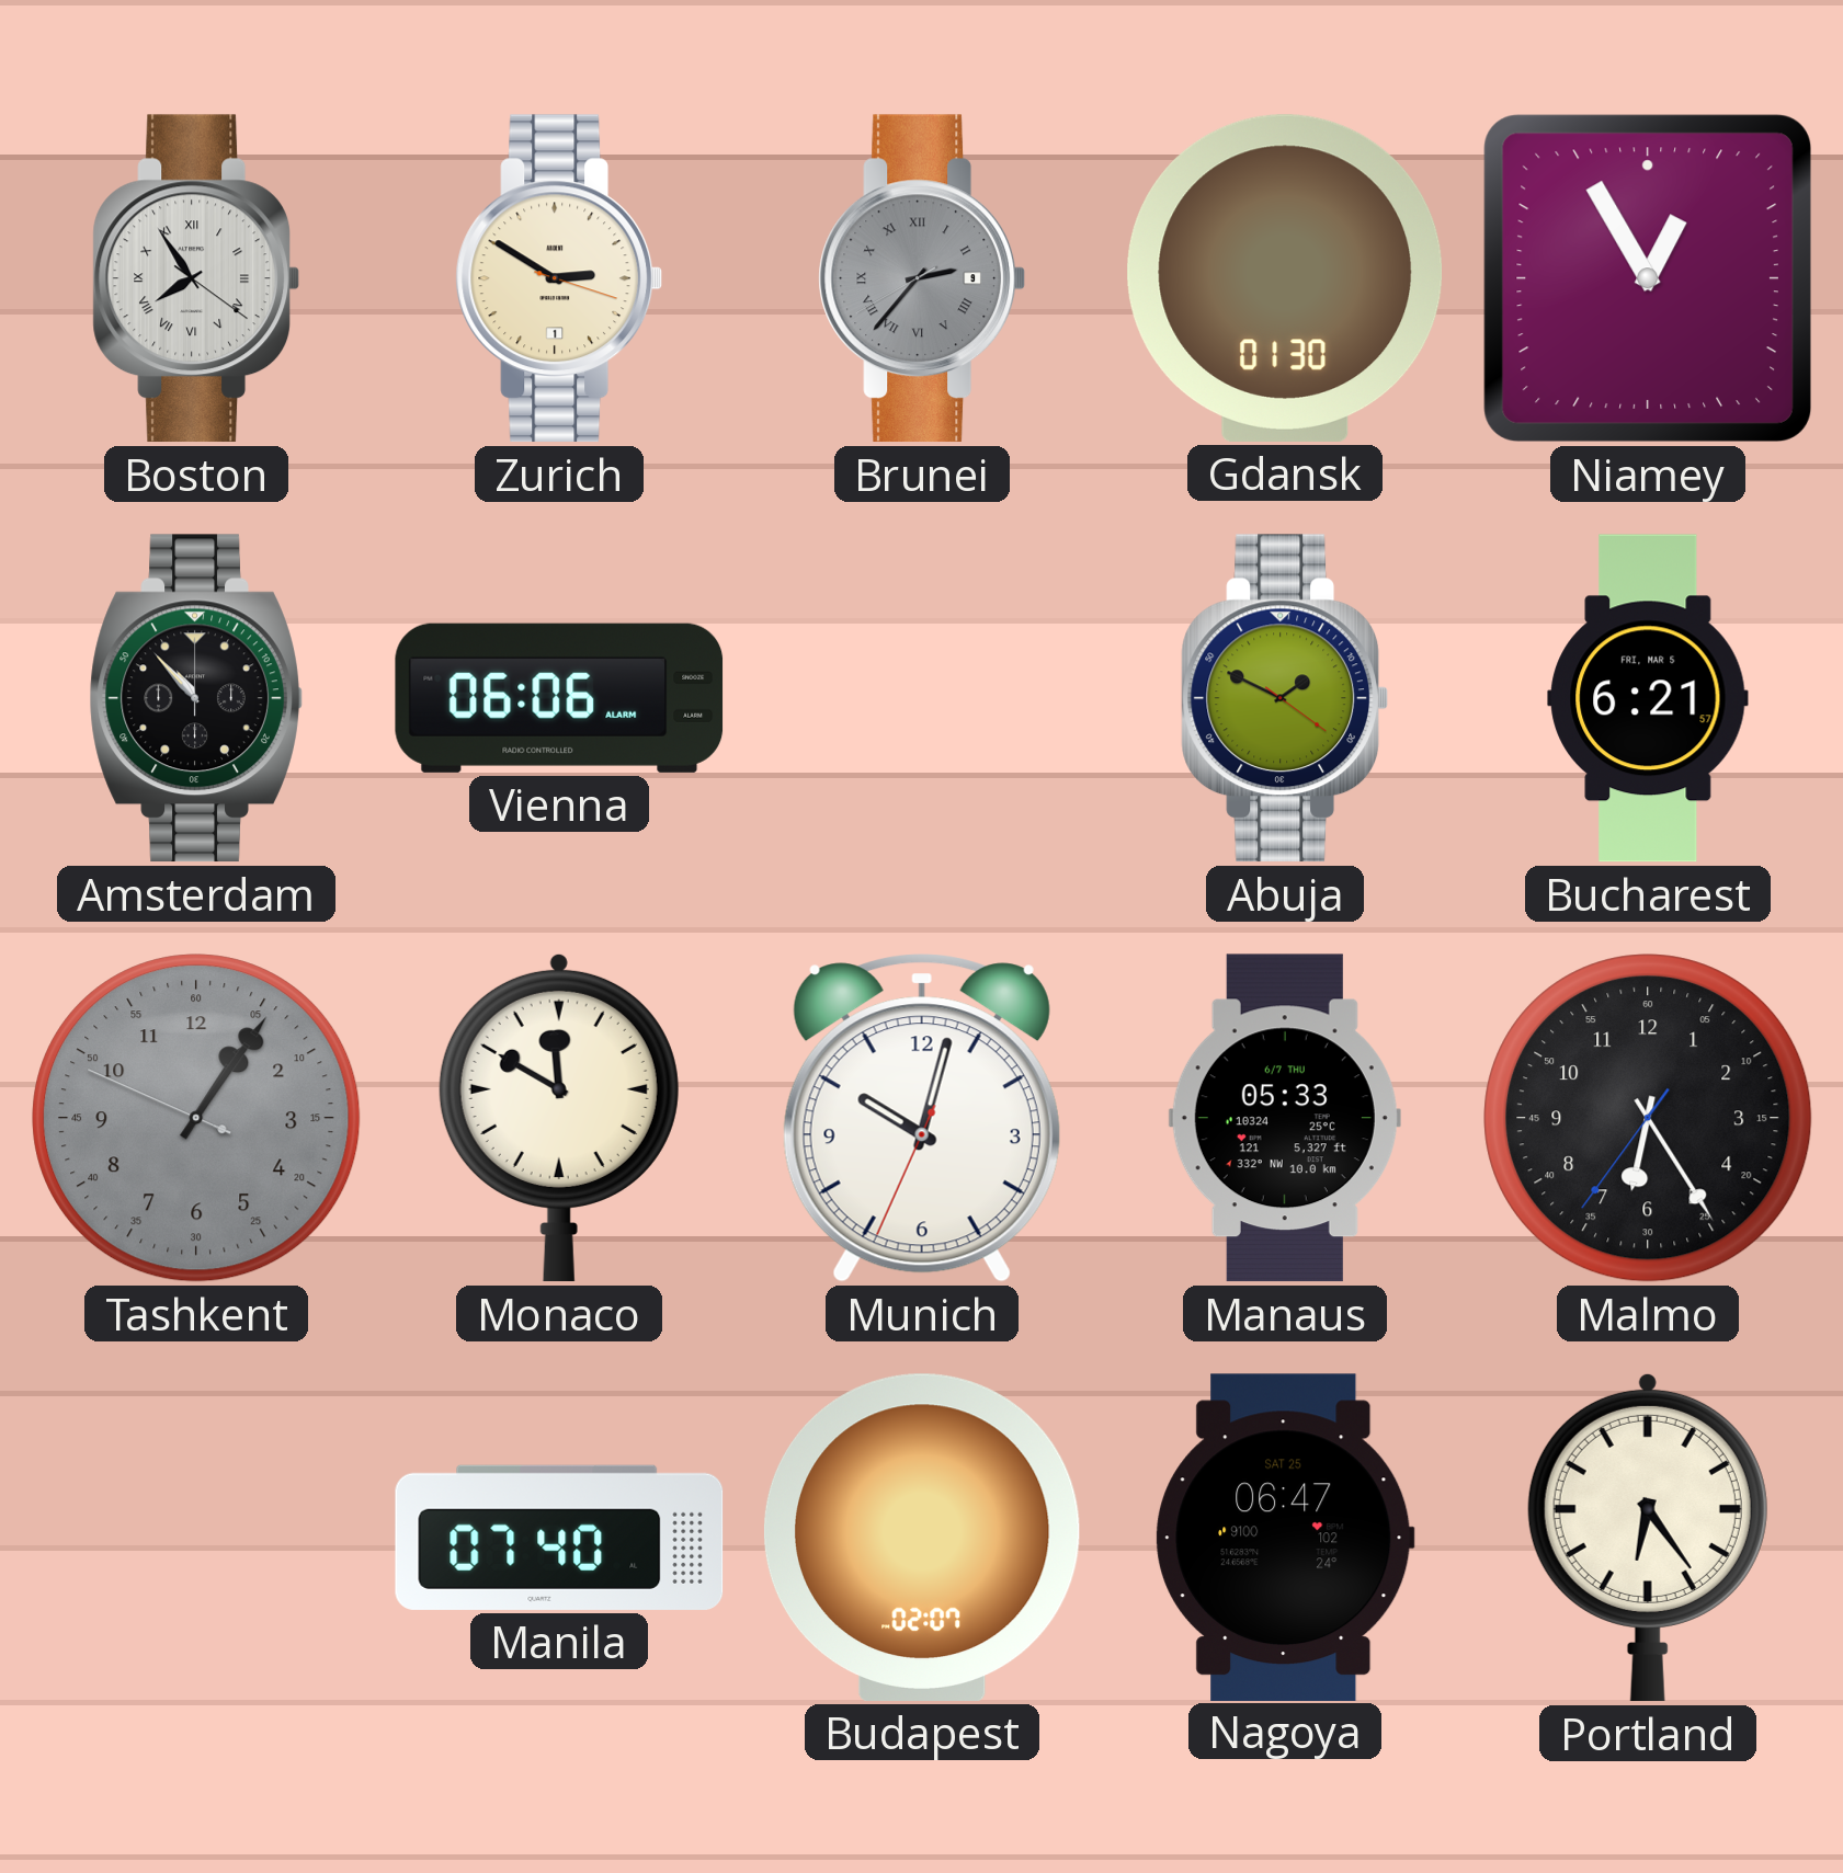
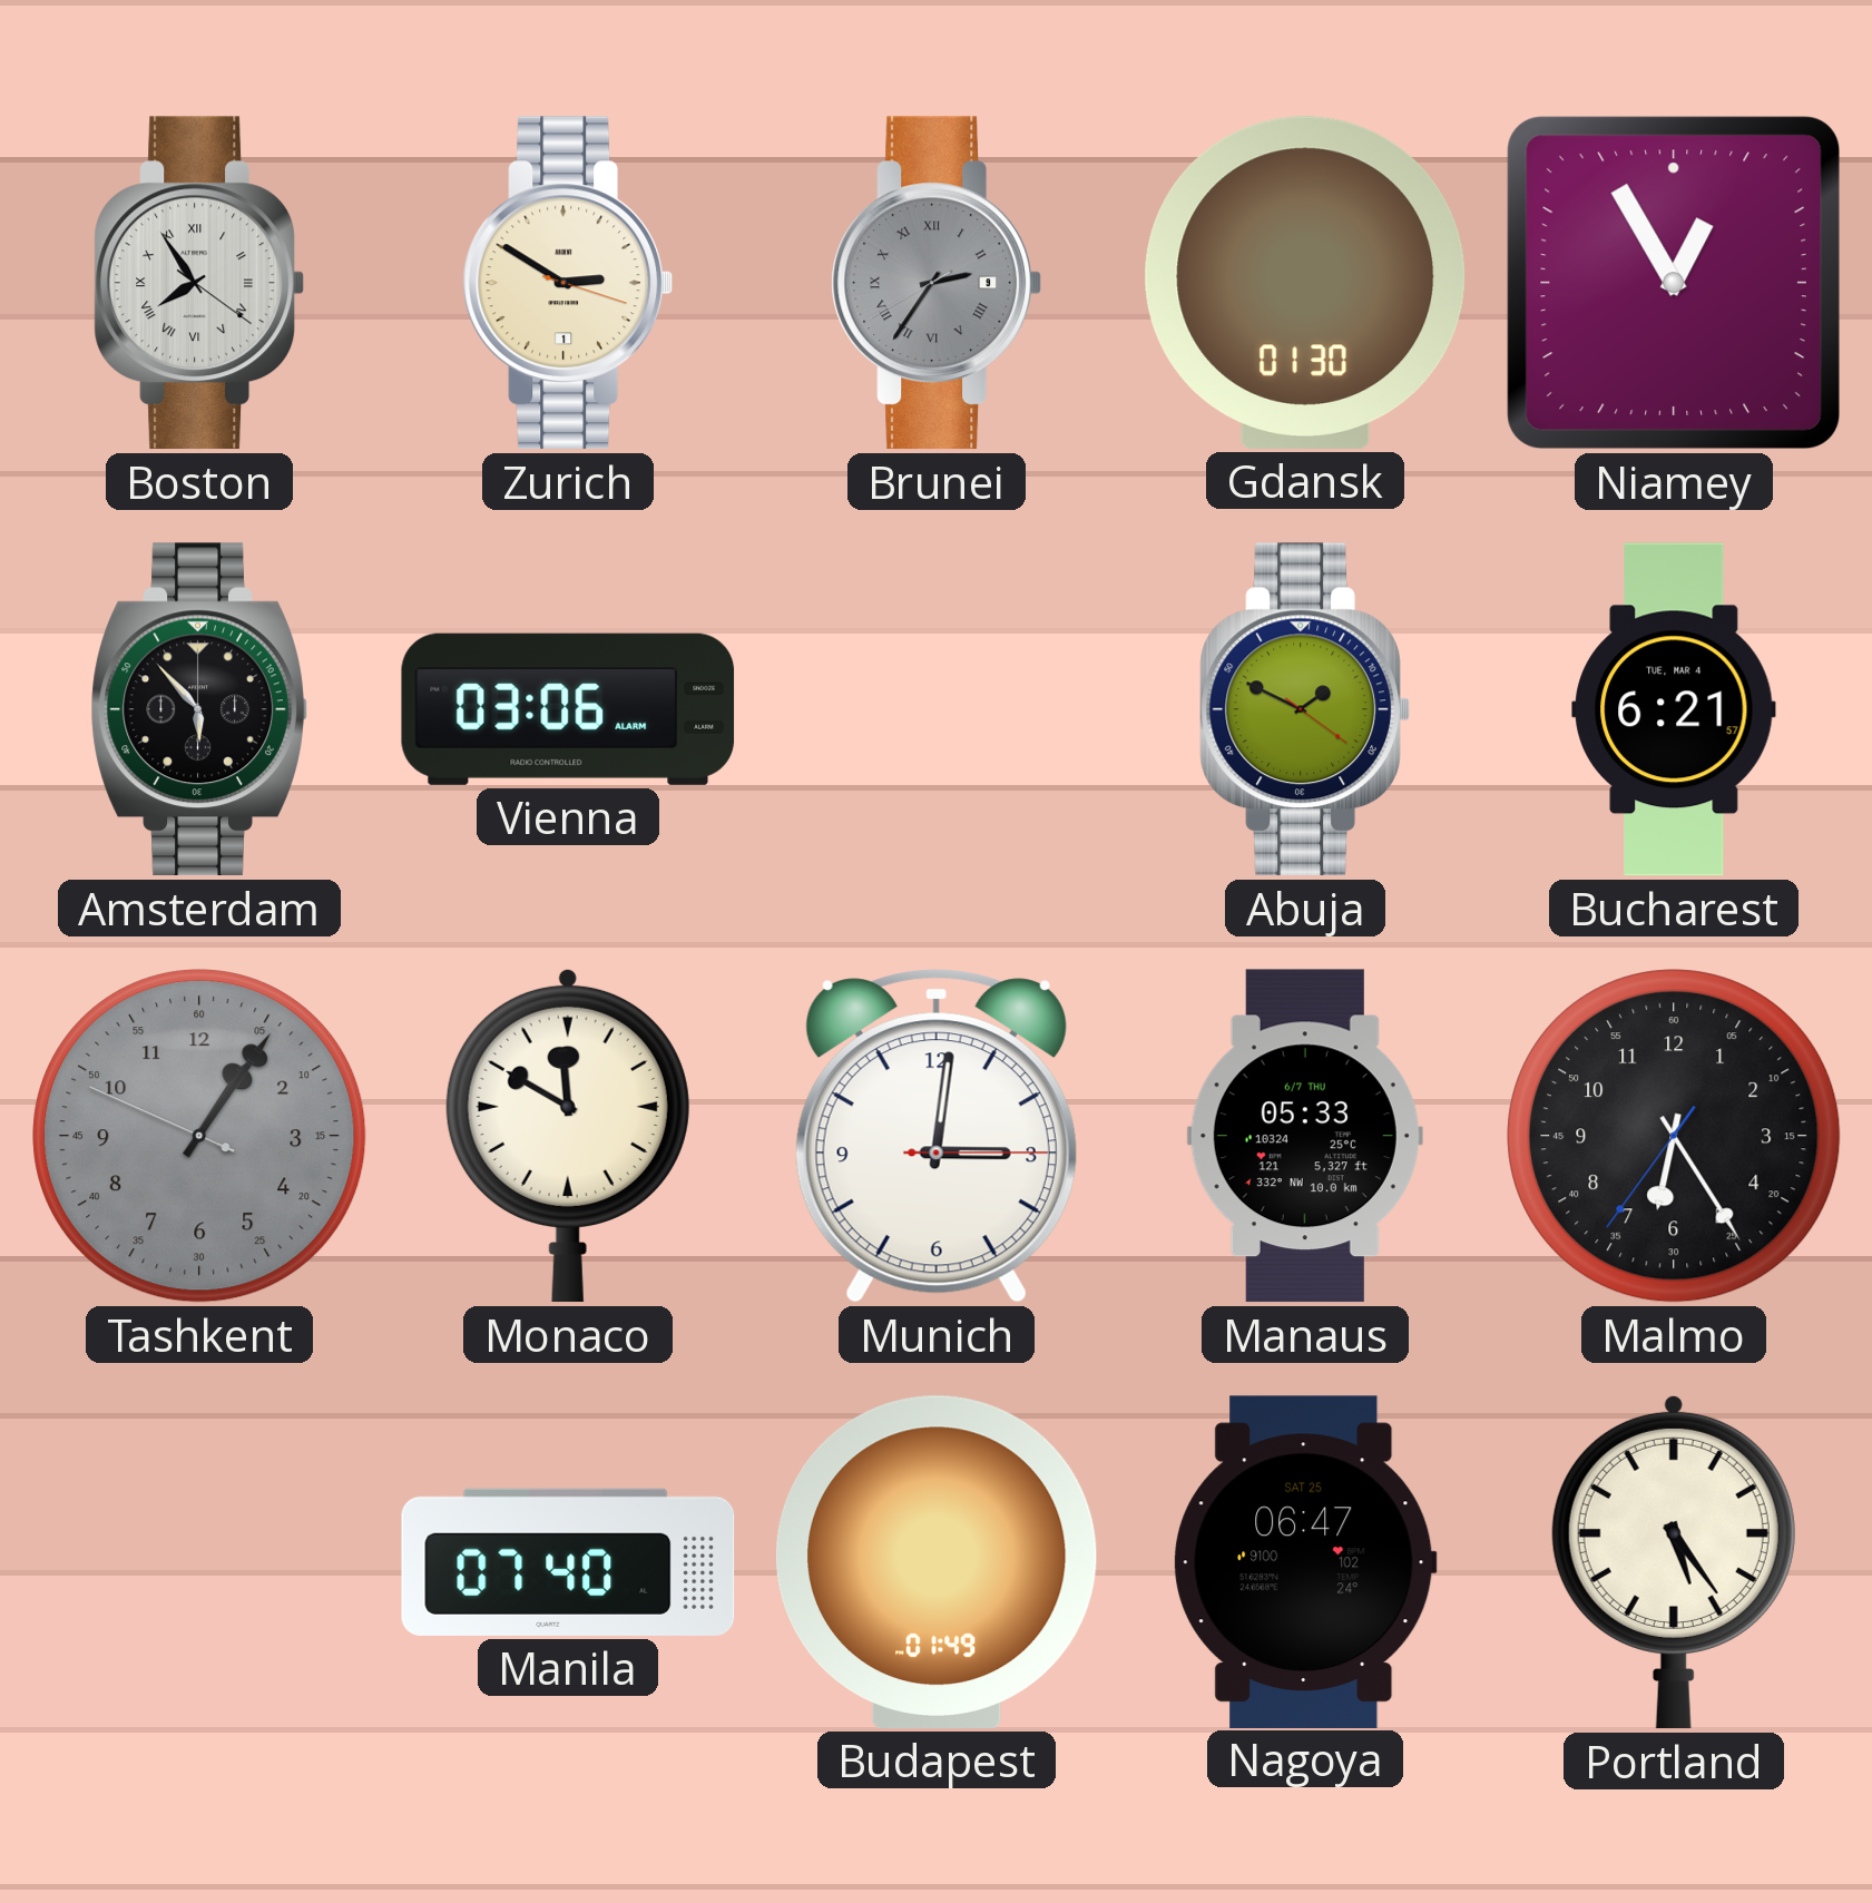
Brunei: 2:36 -> 2:35
Amsterdam: 10:53 -> 5:53
Vienna: 06:06 -> 03:06
Bucharest date: FRI, MAR 5 -> TUE, MAR 4
Munich: 10:02 -> 3:01
Budapest: 02:07 -> 01:49
Portland: 6:24 -> 5:24
